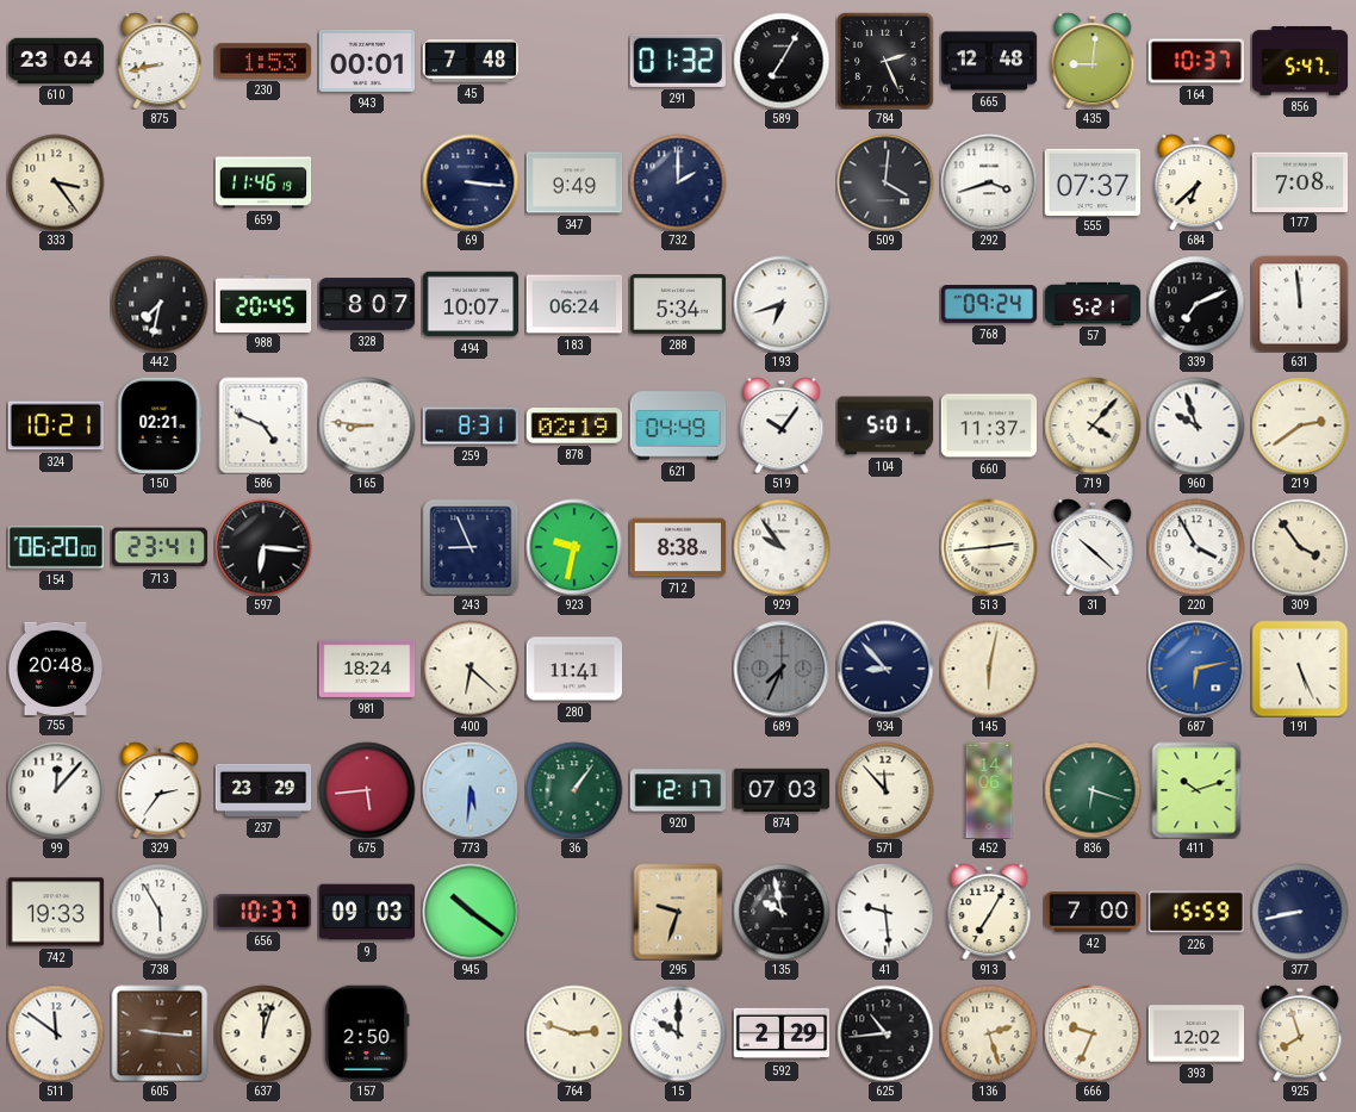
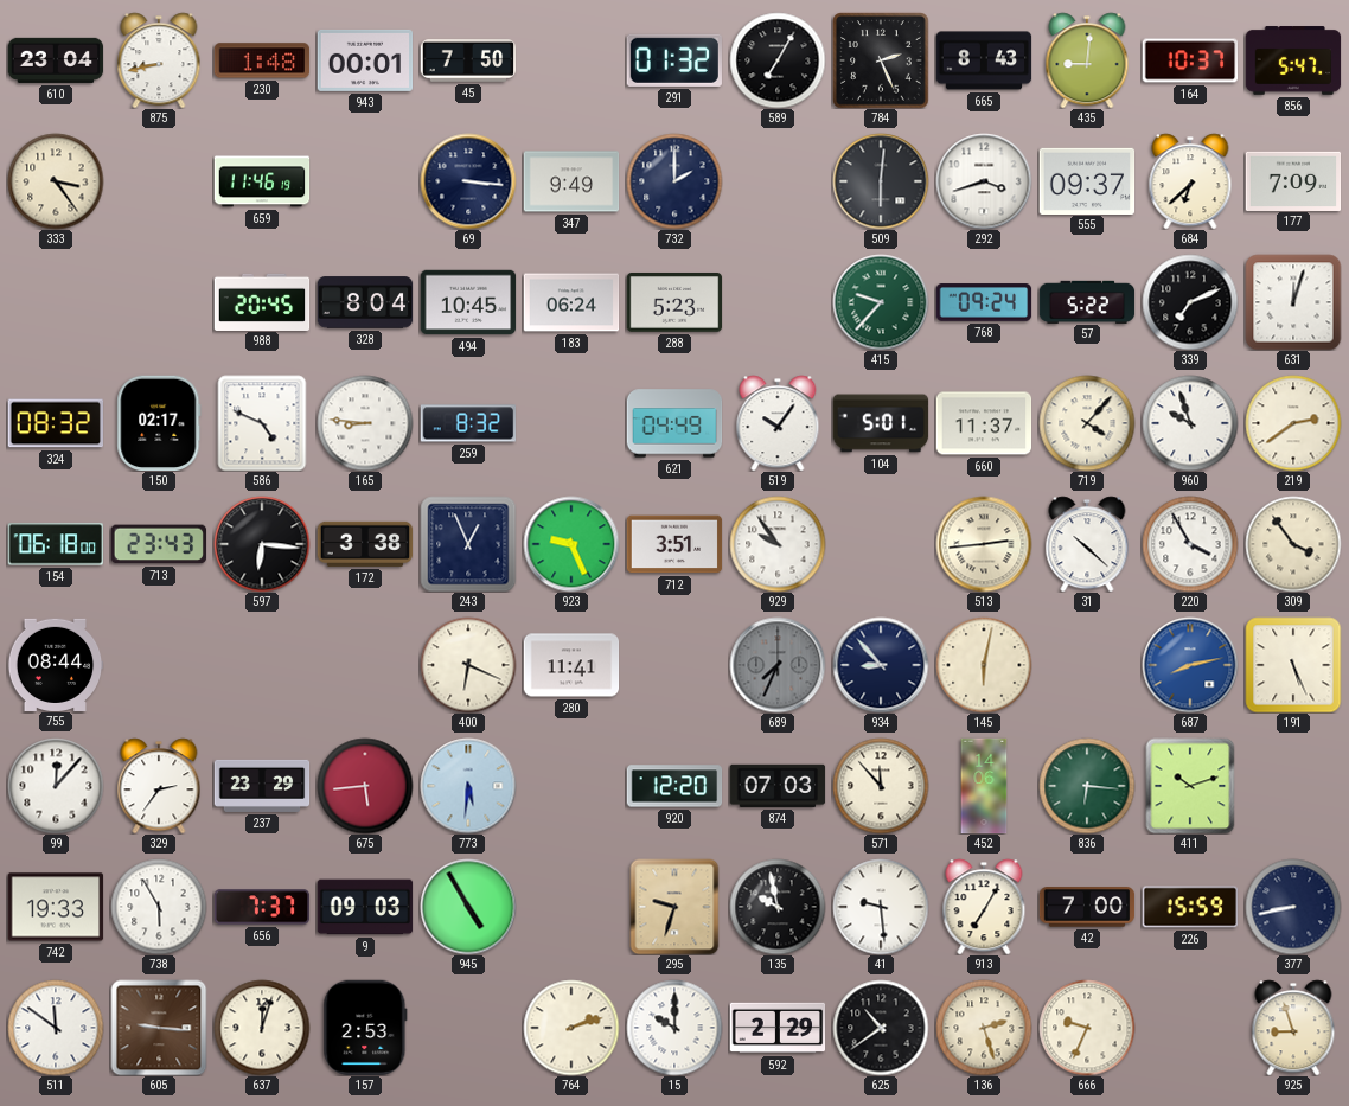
230: 1:53 -> 1:48
45: 7:48 -> 7:50
665: 12:48 -> 8:43
509: 4:01 -> 6:01
555: 07:37 -> 09:37
177: 7:08 -> 7:09
442: 7:32 -> none
328: 8:07 -> 8:04
494: 10:07 -> 10:45
288: 5:34 -> 5:23
193: 6:42 -> none
415: none -> 9:37
57: 5:21 -> 5:22
631: 11:59 -> 12:03
324: 10:21 -> 08:32
150: 02:21 -> 02:17
259: 8:31 -> 8:32
878: 02:19 -> none
154: 06:20 -> 06:18
713: 23:41 -> 23:43
172: none -> 3:38
243: 8:56 -> 12:56
923: 9:32 -> 9:26
712: 8:38 -> 3:51
755: 20:48 -> 08:44
981: 18:24 -> none
400: 6:22 -> 6:19
687: 6:13 -> 8:13
36: 1:06 -> none
920: 12:17 -> 12:20
836: 6:18 -> 6:16
656: 10:37 -> 7:37
945: 10:21 -> 4:55
157: 2:50 -> 2:53
764: 2:48 -> 2:12
625: 10:44 -> 10:39
393: 12:02 -> none
925: 7:57 -> 8:57
